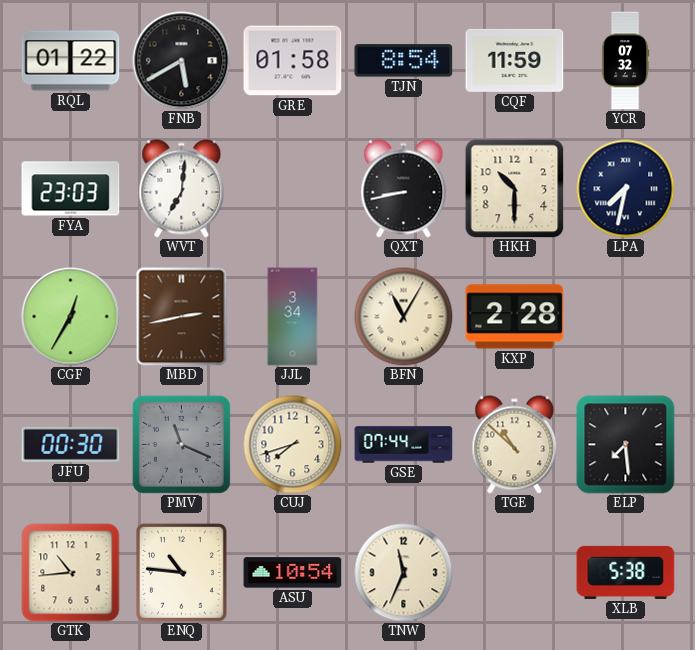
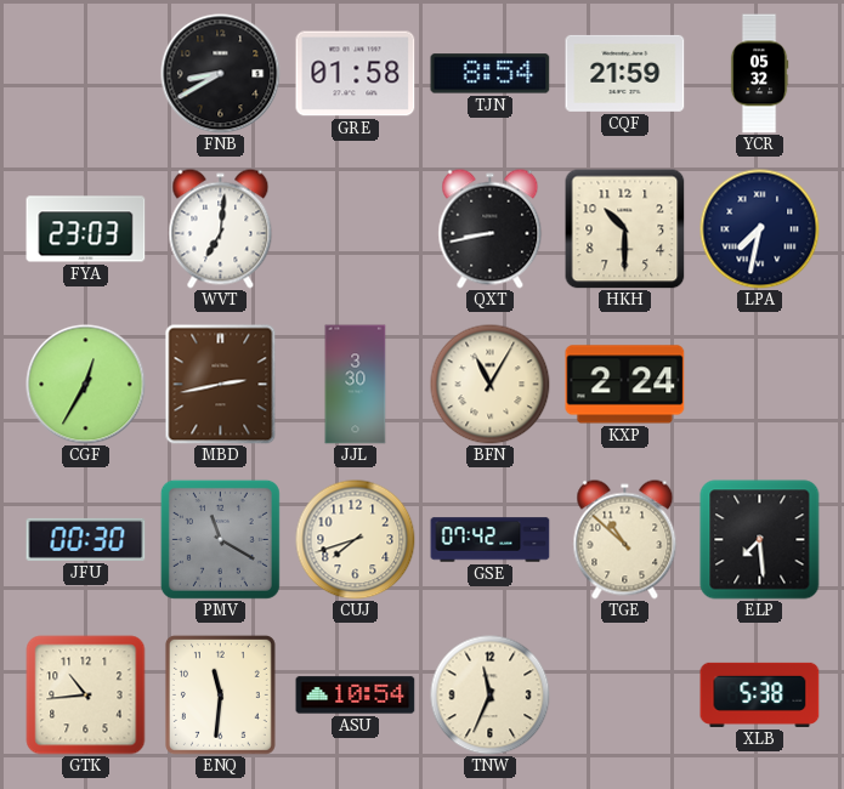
RQL: 01:22 -> none
FNB: 5:40 -> 8:40
CQF: 11:59 -> 21:59
YCR: 07:32 -> 05:32
JJL: 3:34 -> 3:30
KXP: 2:28 -> 2:24
PMV: 11:19 -> 11:20
GSE: 07:44 -> 07:42
ENQ: 10:46 -> 11:31
